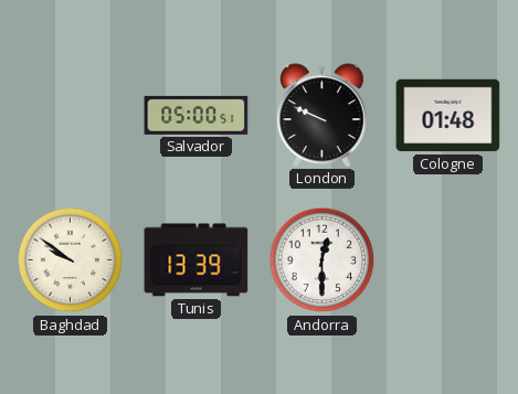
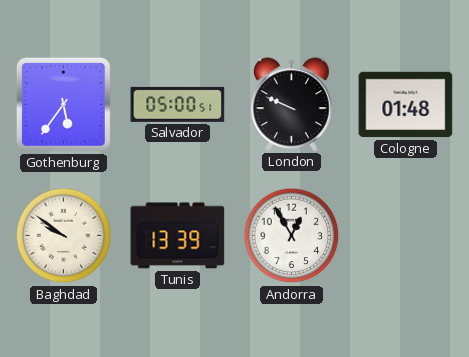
Gothenburg: none -> 5:36
Andorra: 12:30 -> 12:55
